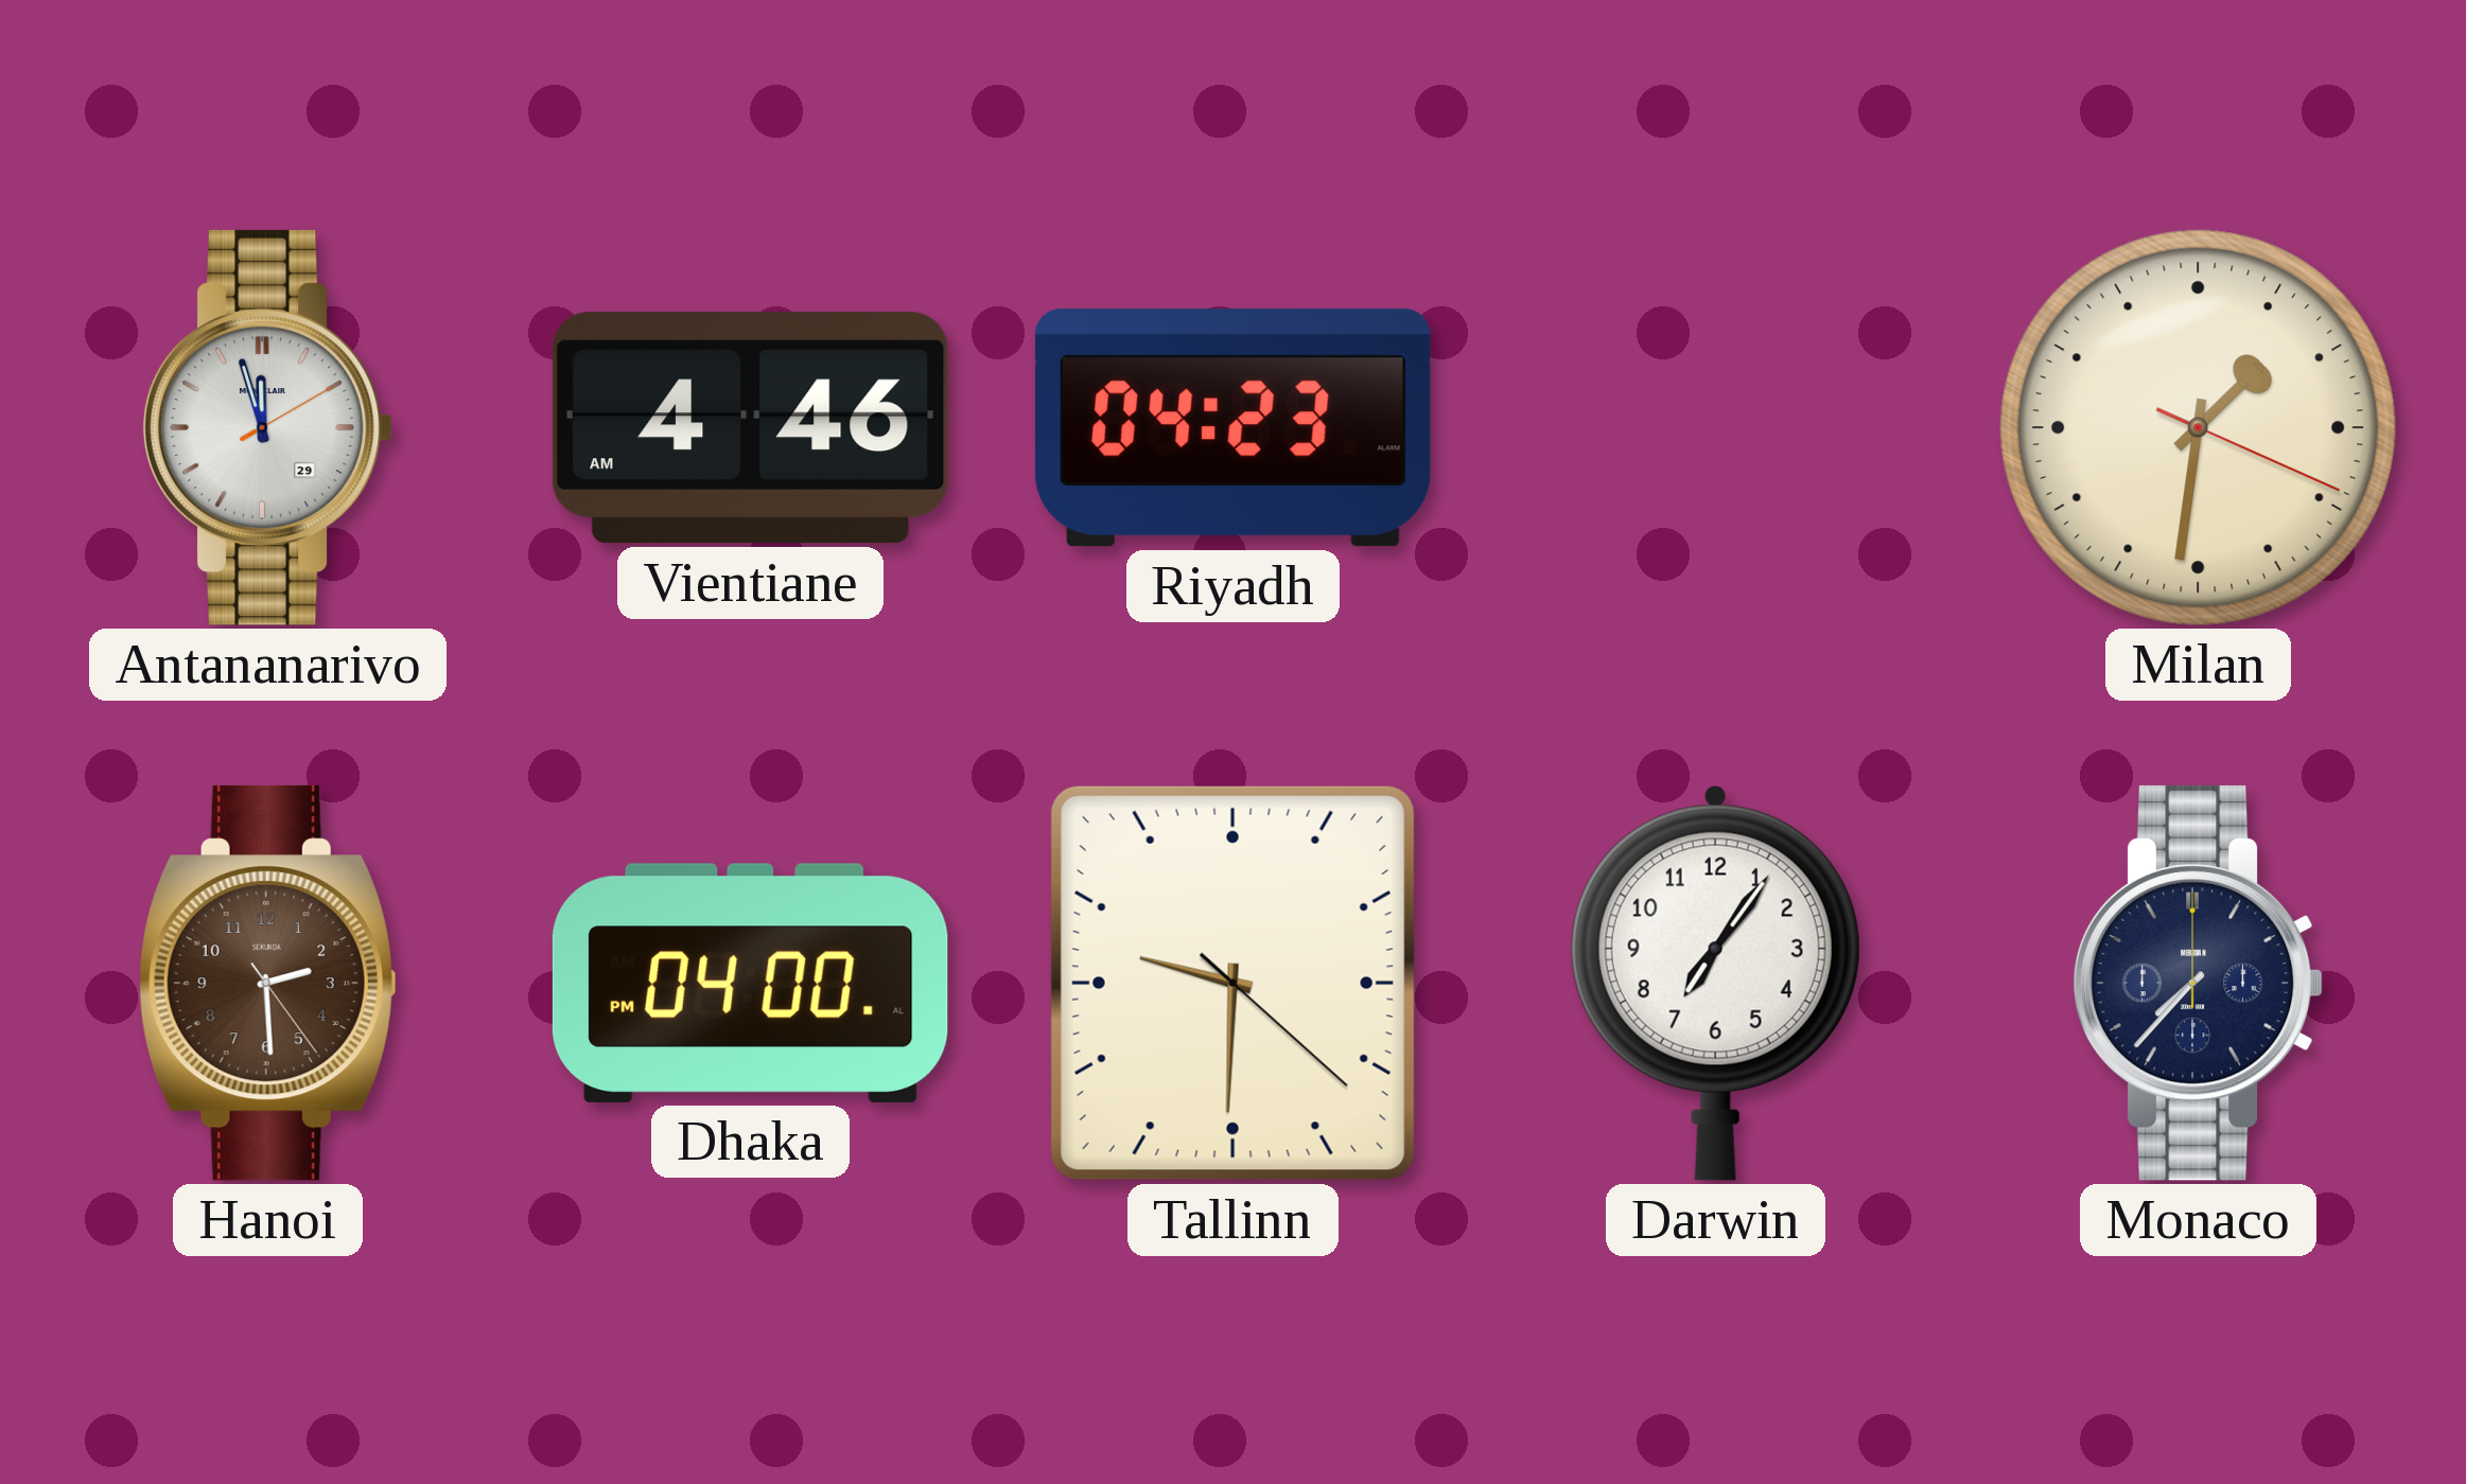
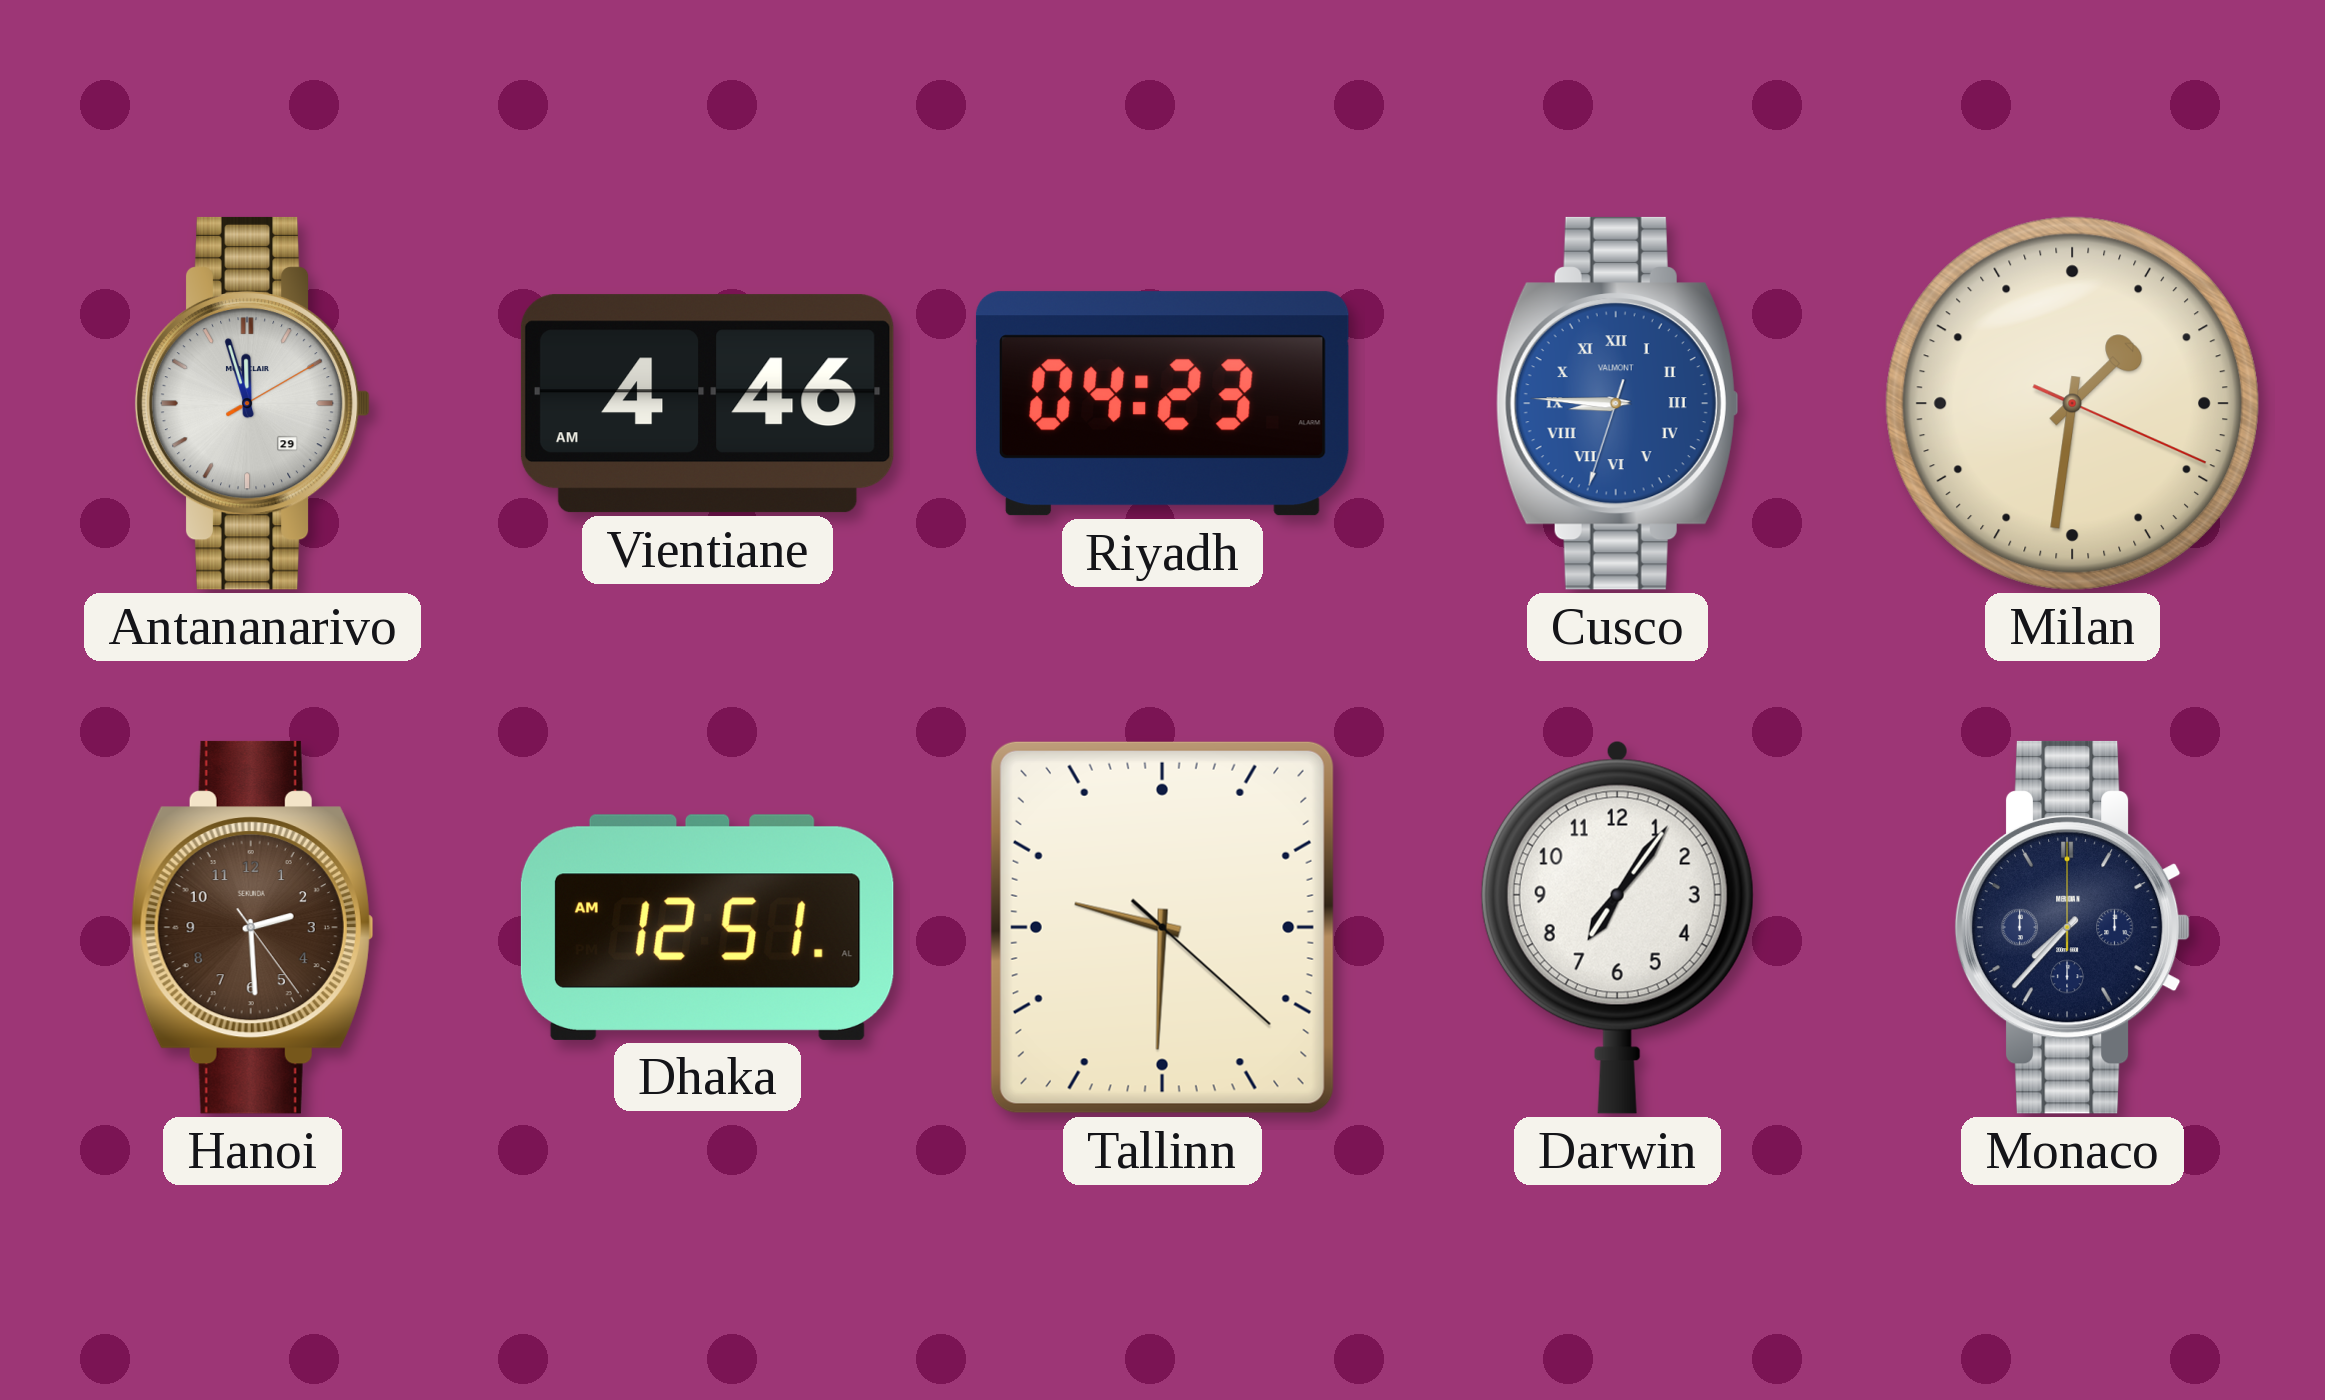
Cusco: none -> 8:45
Dhaka: 04:00 -> 12:51
